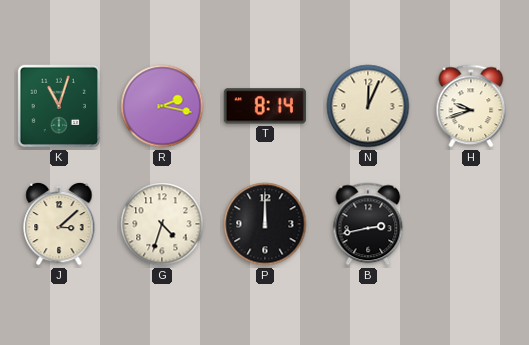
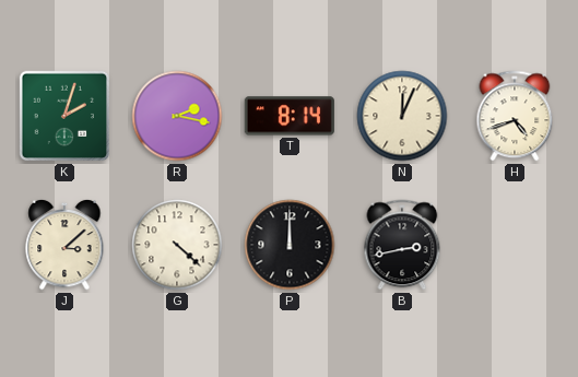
K: 11:03 -> 2:03
H: 9:42 -> 4:42
G: 4:33 -> 4:22
